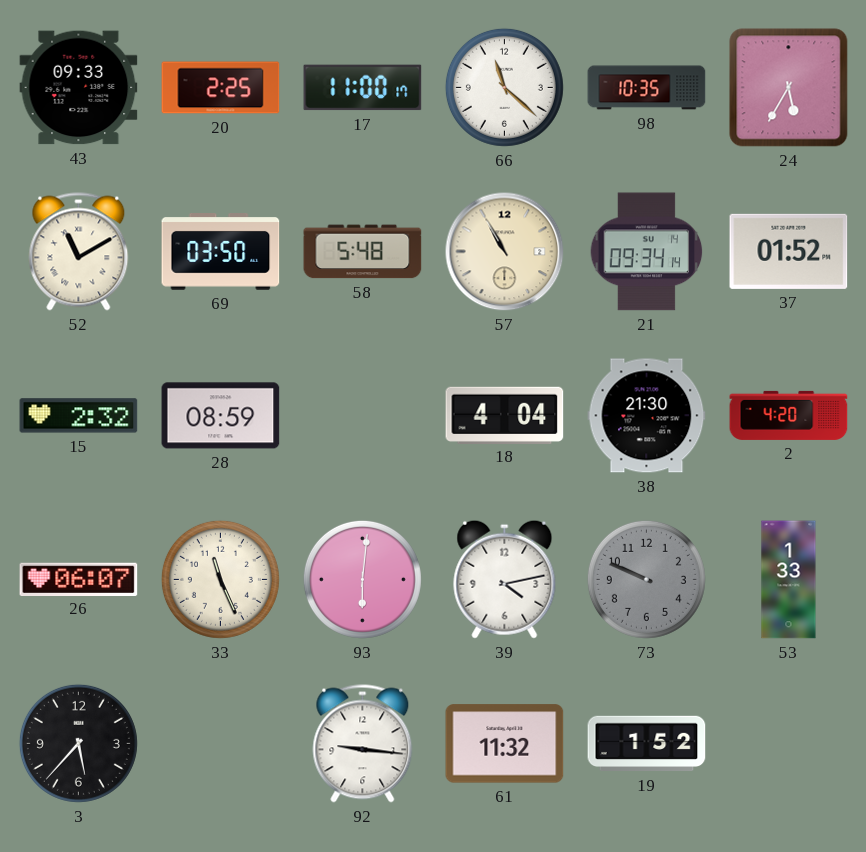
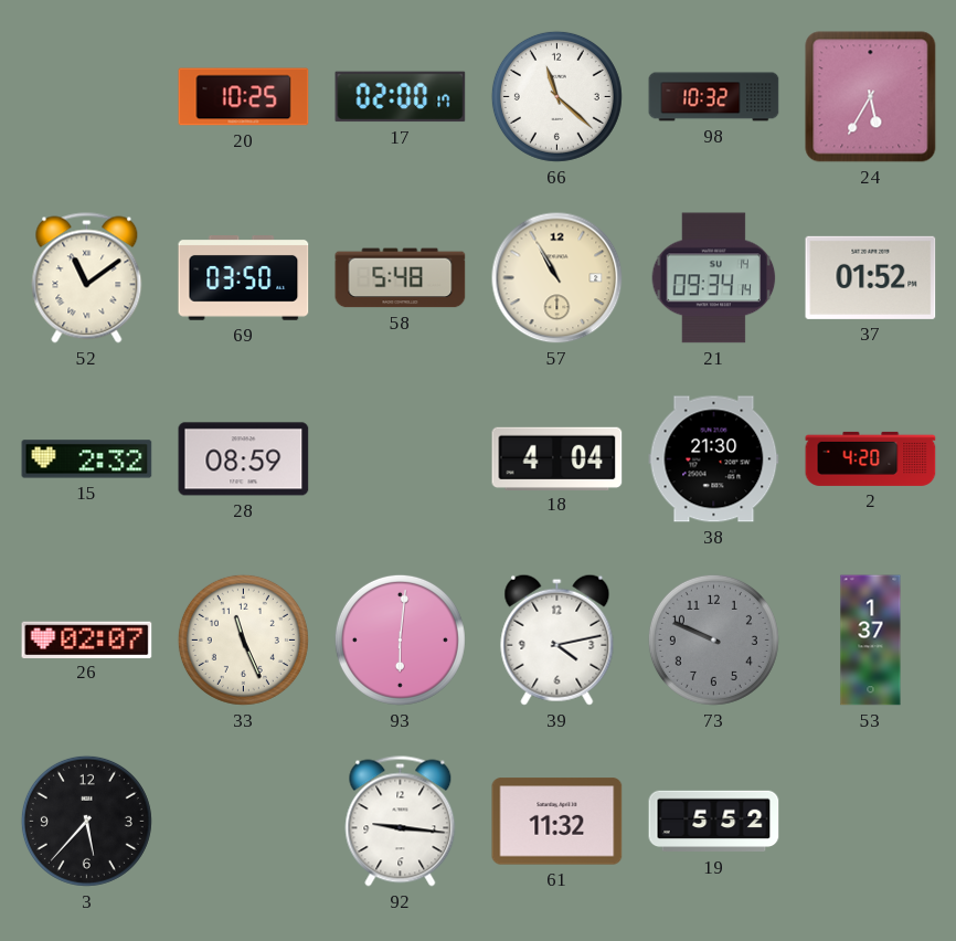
43: 09:33 -> none
20: 2:25 -> 10:25
17: 11:00 -> 02:00
98: 10:35 -> 10:32
52: 11:10 -> 11:09
26: 06:07 -> 02:07
53: 1:33 -> 1:37
19: 1:52 -> 5:52
